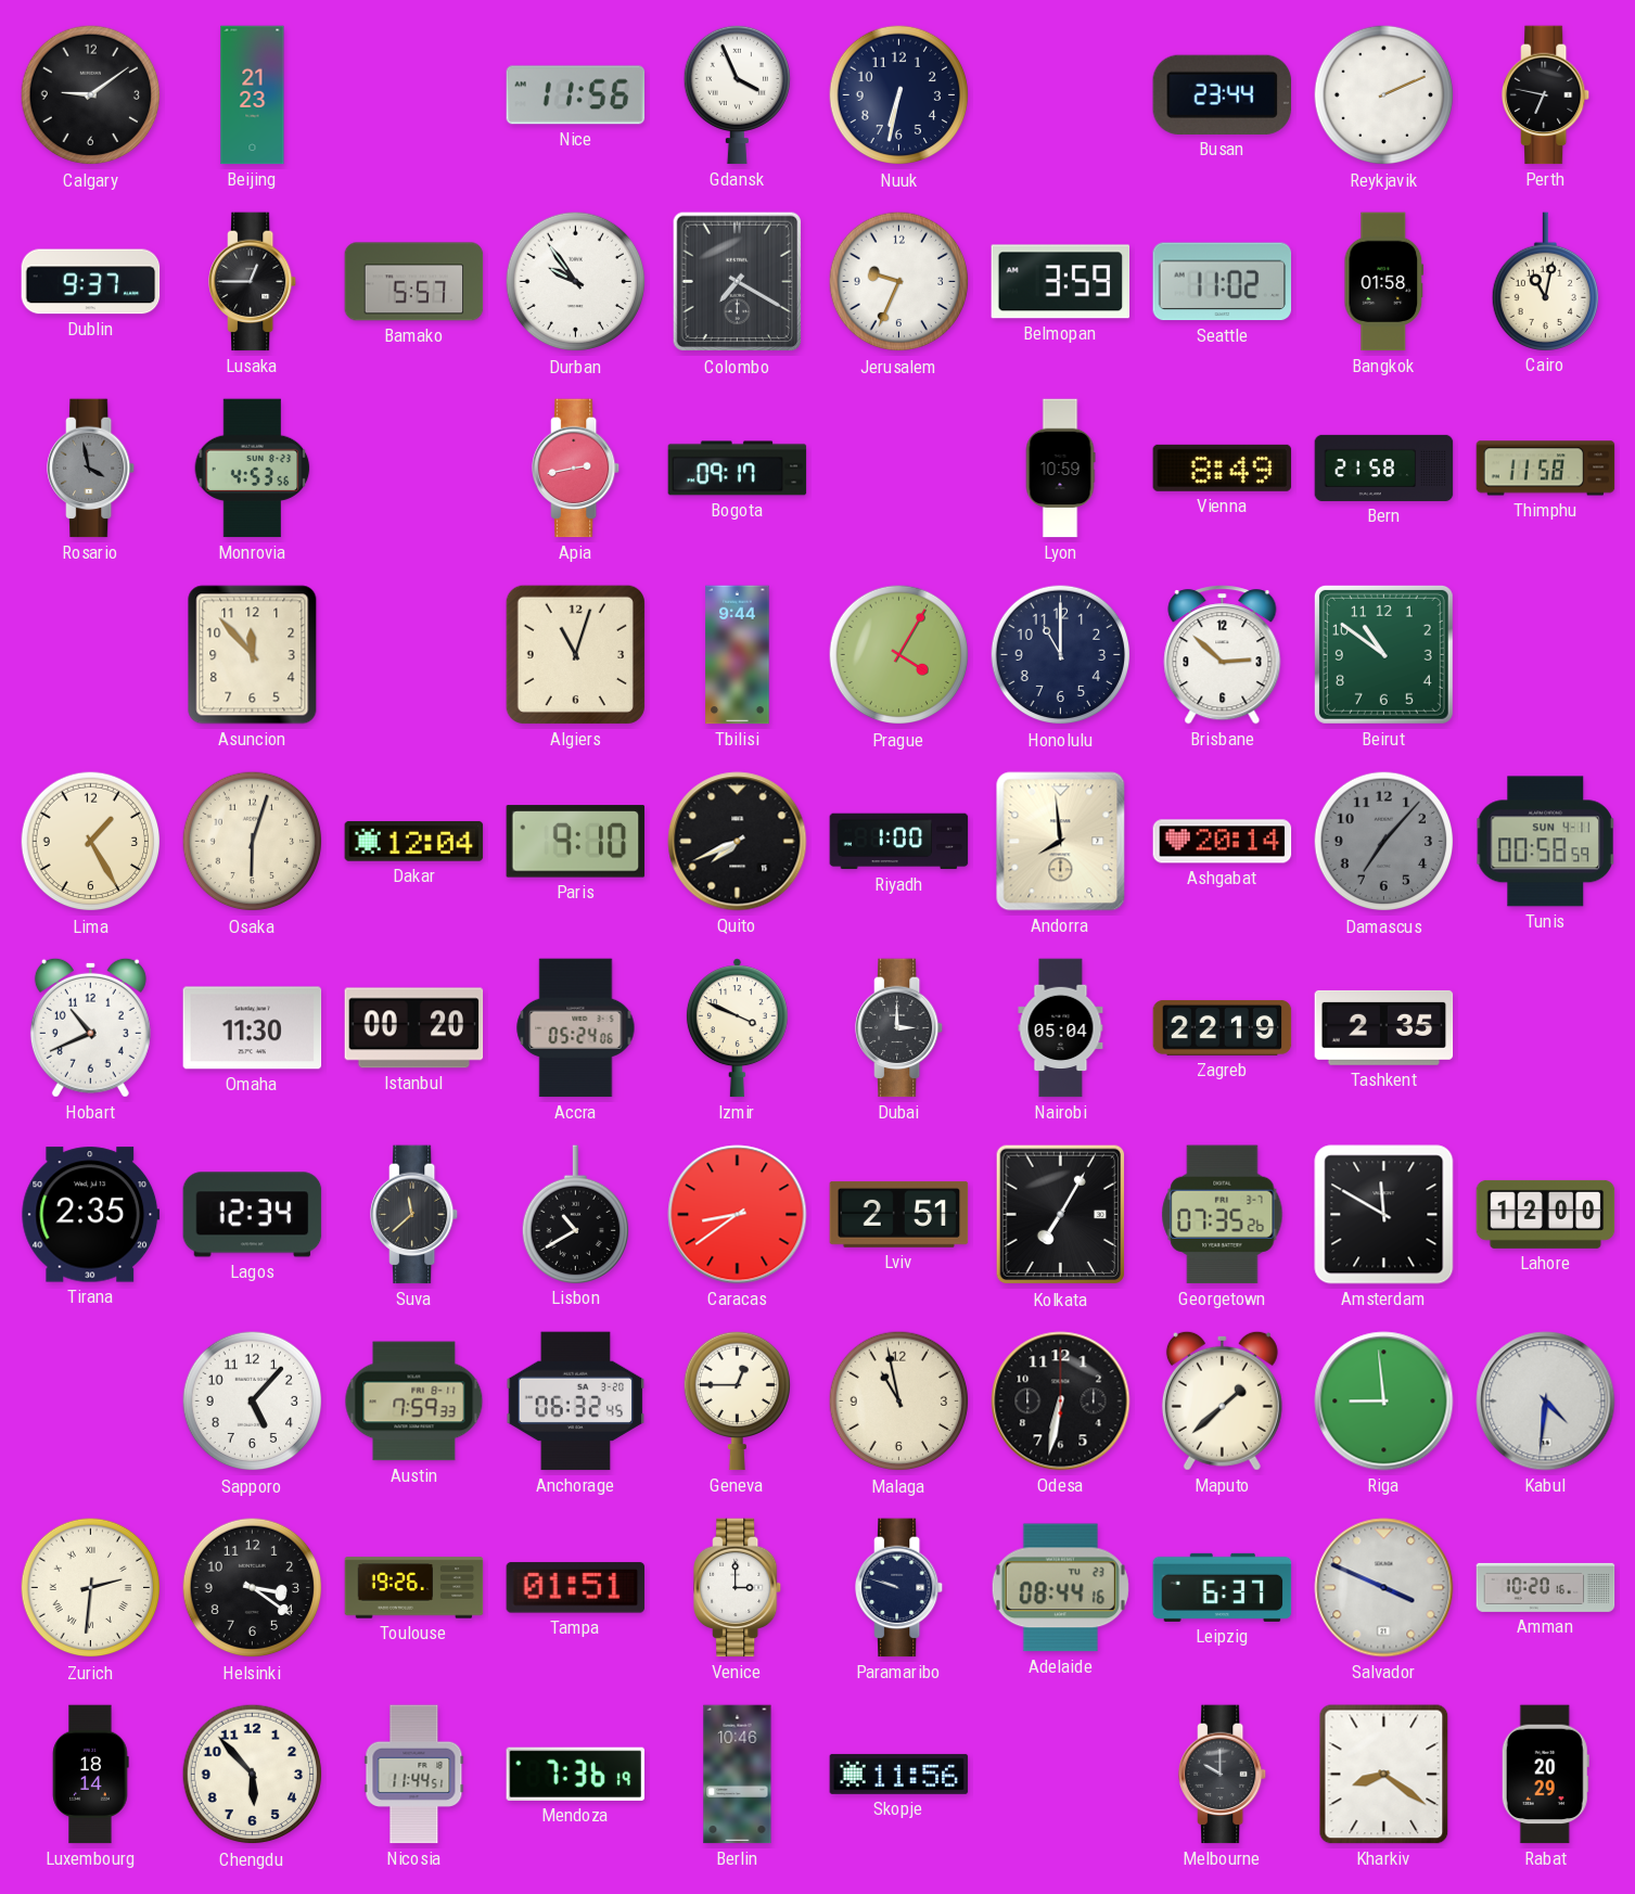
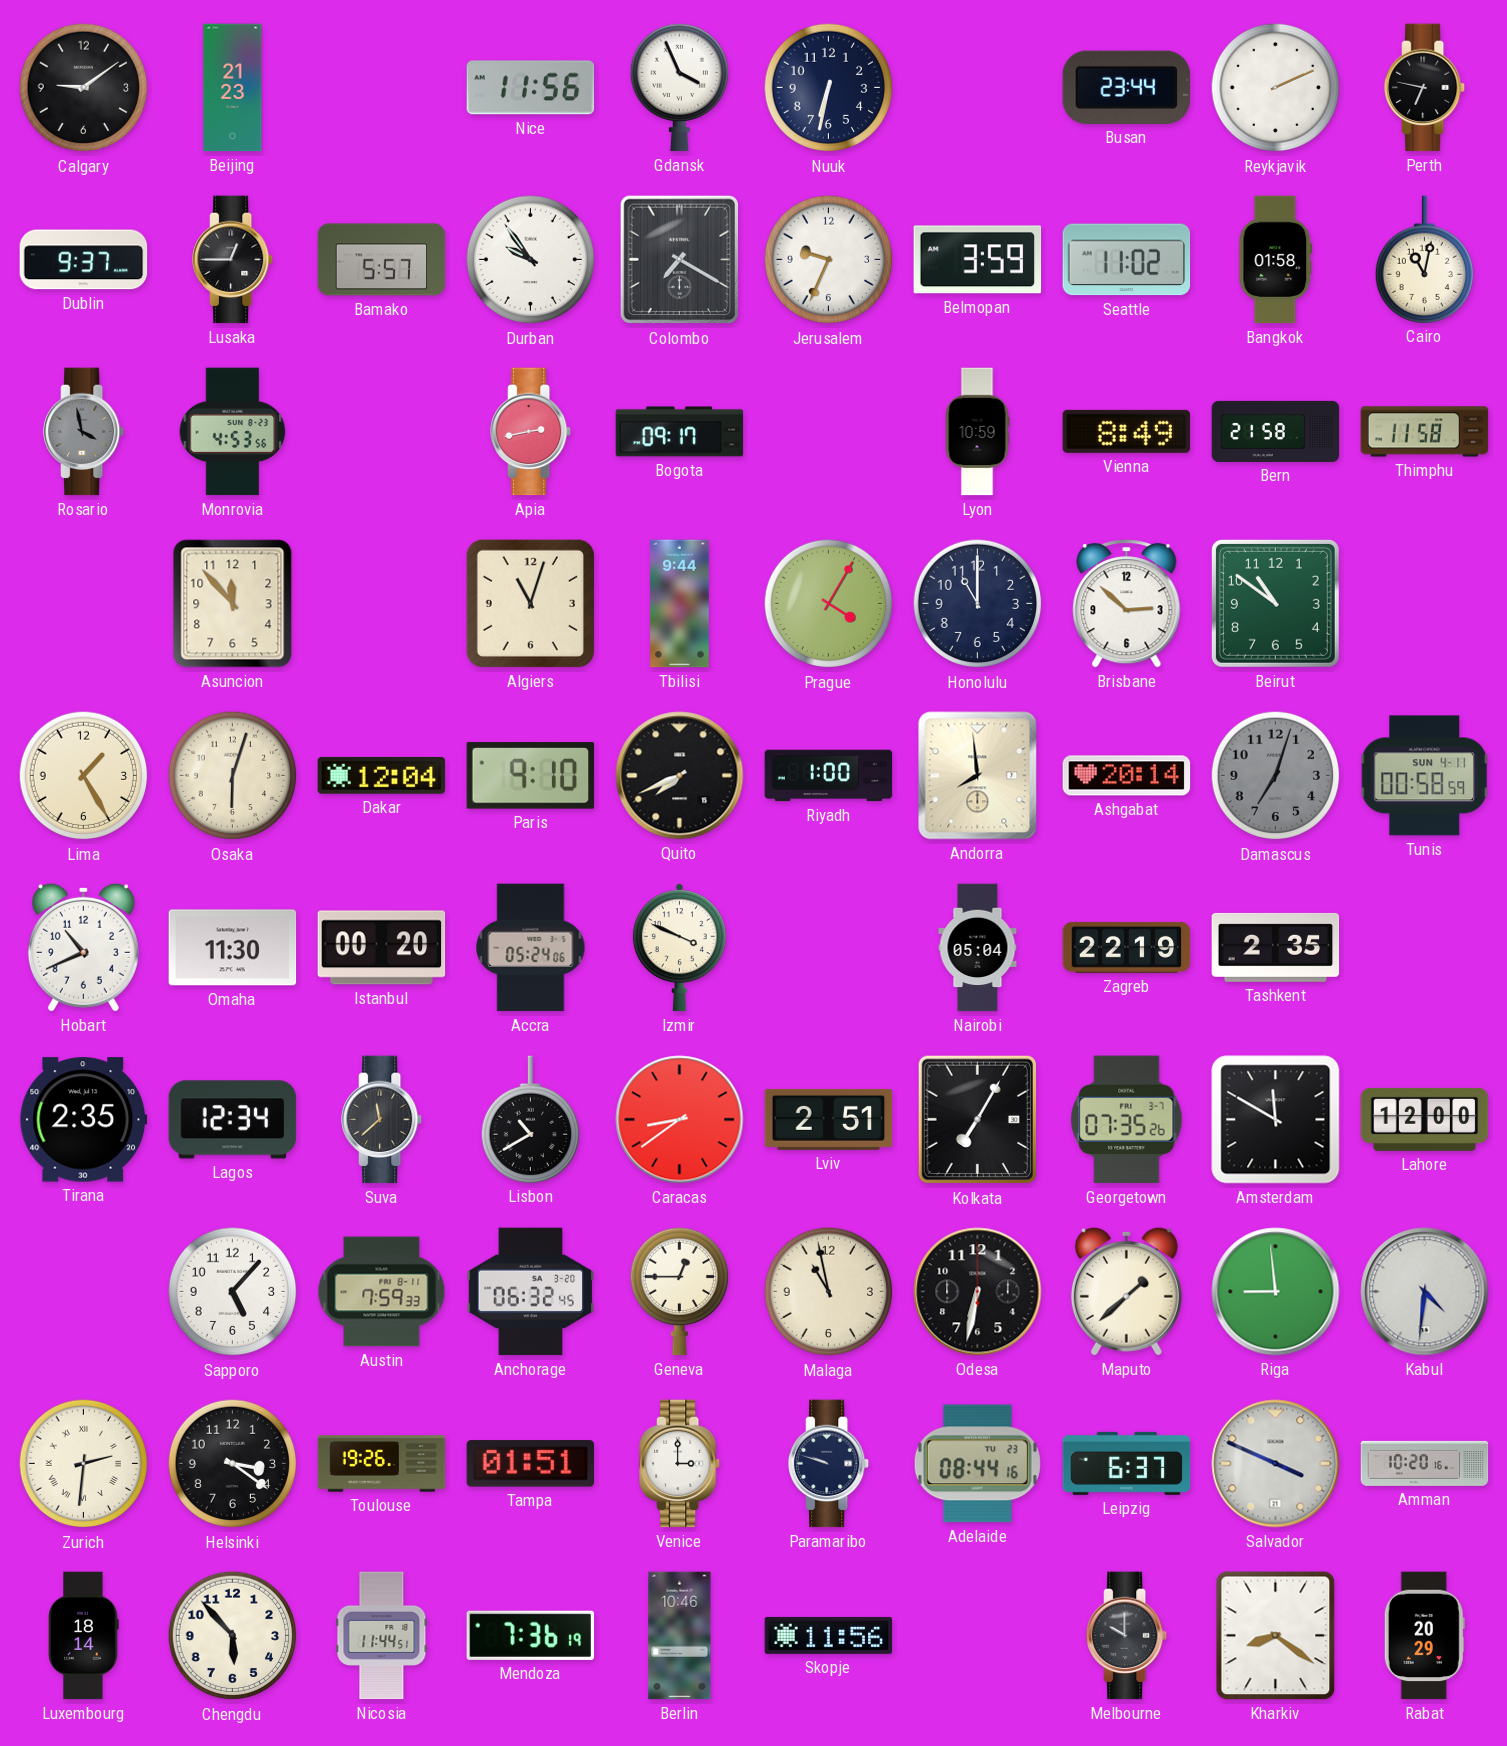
Damascus: 7:07 -> 7:03
Dubai: 3:00 -> none
